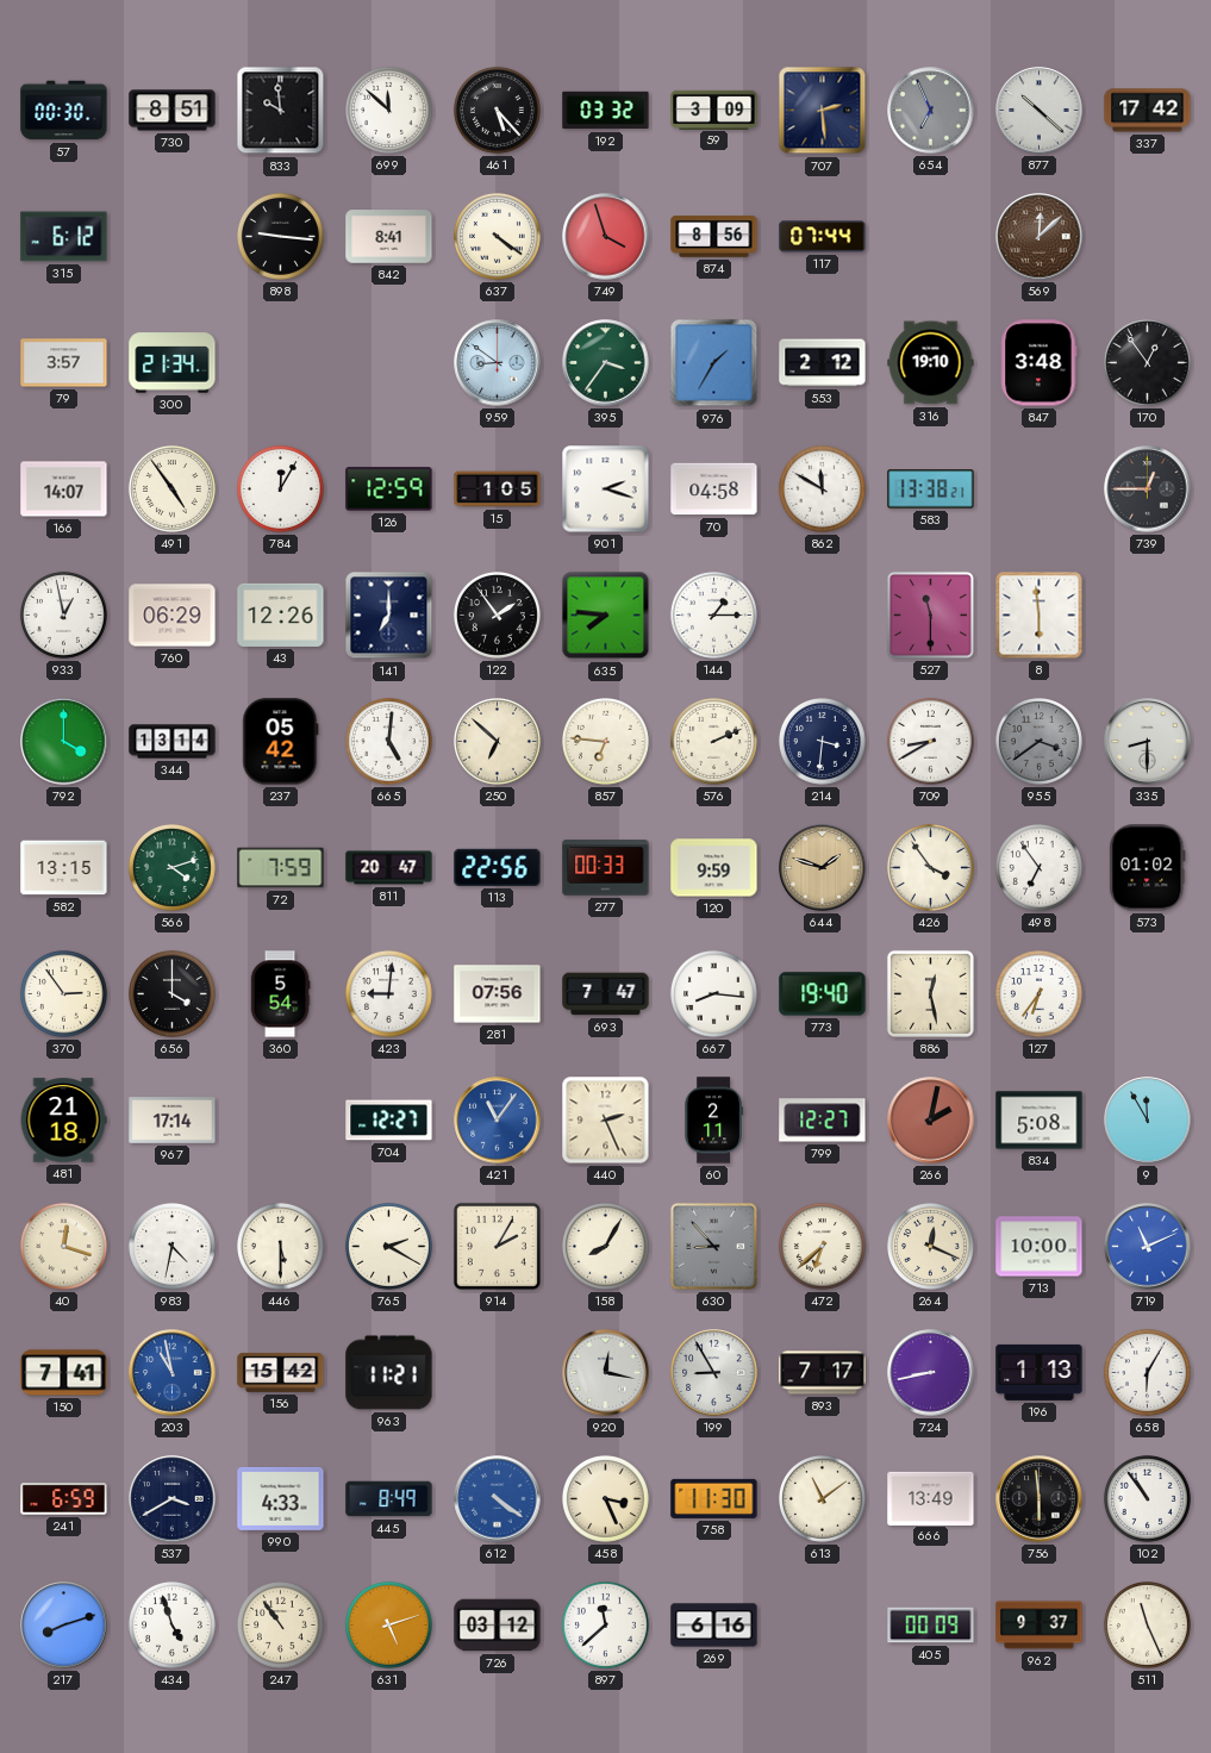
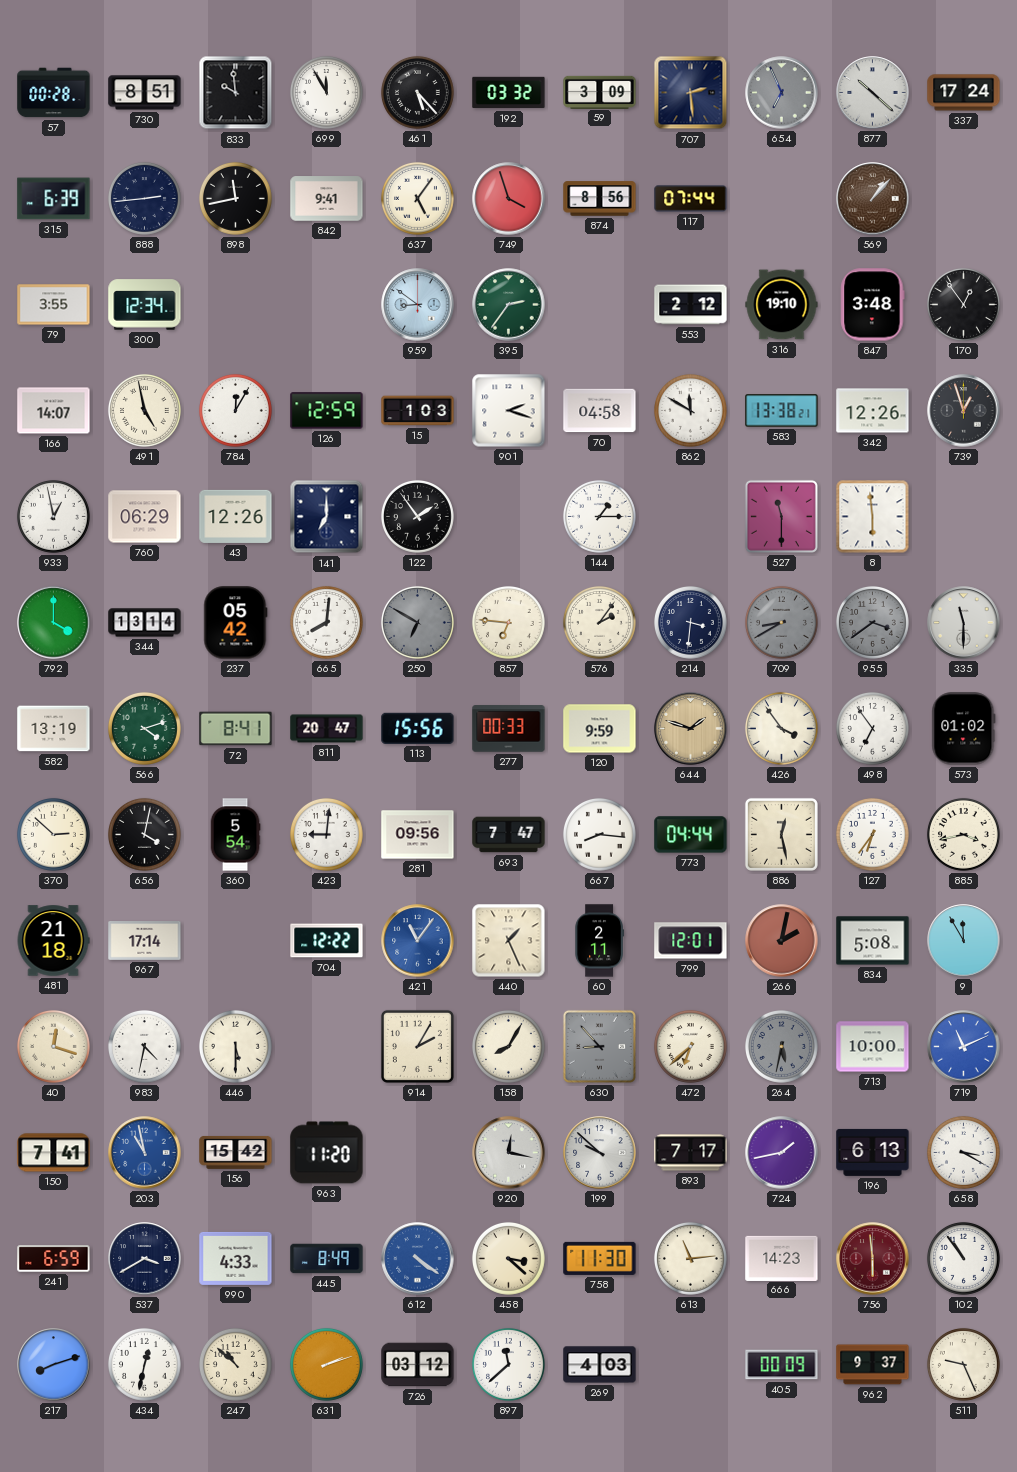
57: 00:30 -> 00:28
699: 11:52 -> 11:55
337: 17:42 -> 17:24
315: 6:12 -> 6:39
888: none -> 2:44
898: 9:16 -> 11:43
842: 8:41 -> 9:41
637: 4:21 -> 5:06
569: 12:08 -> 1:07
79: 3:57 -> 3:55
300: 21:34 -> 12:34
395: 3:36 -> 2:36
976: 1:35 -> none
491: 4:54 -> 4:58
15: 1:05 -> 1:03
342: none -> 12:26
739: 12:45 -> 12:57
635: 7:46 -> none
665: 5:01 -> 8:01
250: 6:52 -> 6:50
250 dial: cream -> grey
576: 2:11 -> 2:06
709 dial: white -> grey
335: 8:30 -> 11:30
582: 13:15 -> 13:19
72: 7:59 -> 8:41
113: 22:56 -> 15:56
370: 2:54 -> 2:52
656: 4:00 -> 4:02
281: 07:56 -> 09:56
773: 19:40 -> 04:44
885: none -> 3:43
704: 12:27 -> 12:22
440: 2:26 -> 1:26
799: 12:27 -> 12:01
765: 2:20 -> none
264: 12:19 -> 5:32
264 dial: cream -> grey
963: 11:21 -> 11:20
199: 8:55 -> 9:52
724: 8:43 -> 1:43
196: 1:13 -> 6:13
658: 6:05 -> 3:20
458: 3:26 -> 3:22
613: 11:09 -> 11:14
666: 13:49 -> 14:23
756 dial: black -> burgundy
434: 4:57 -> 12:32
247: 10:54 -> 10:52
631: 5:12 -> 2:12
269: 6:16 -> 4:03
511: 11:26 -> 9:26
